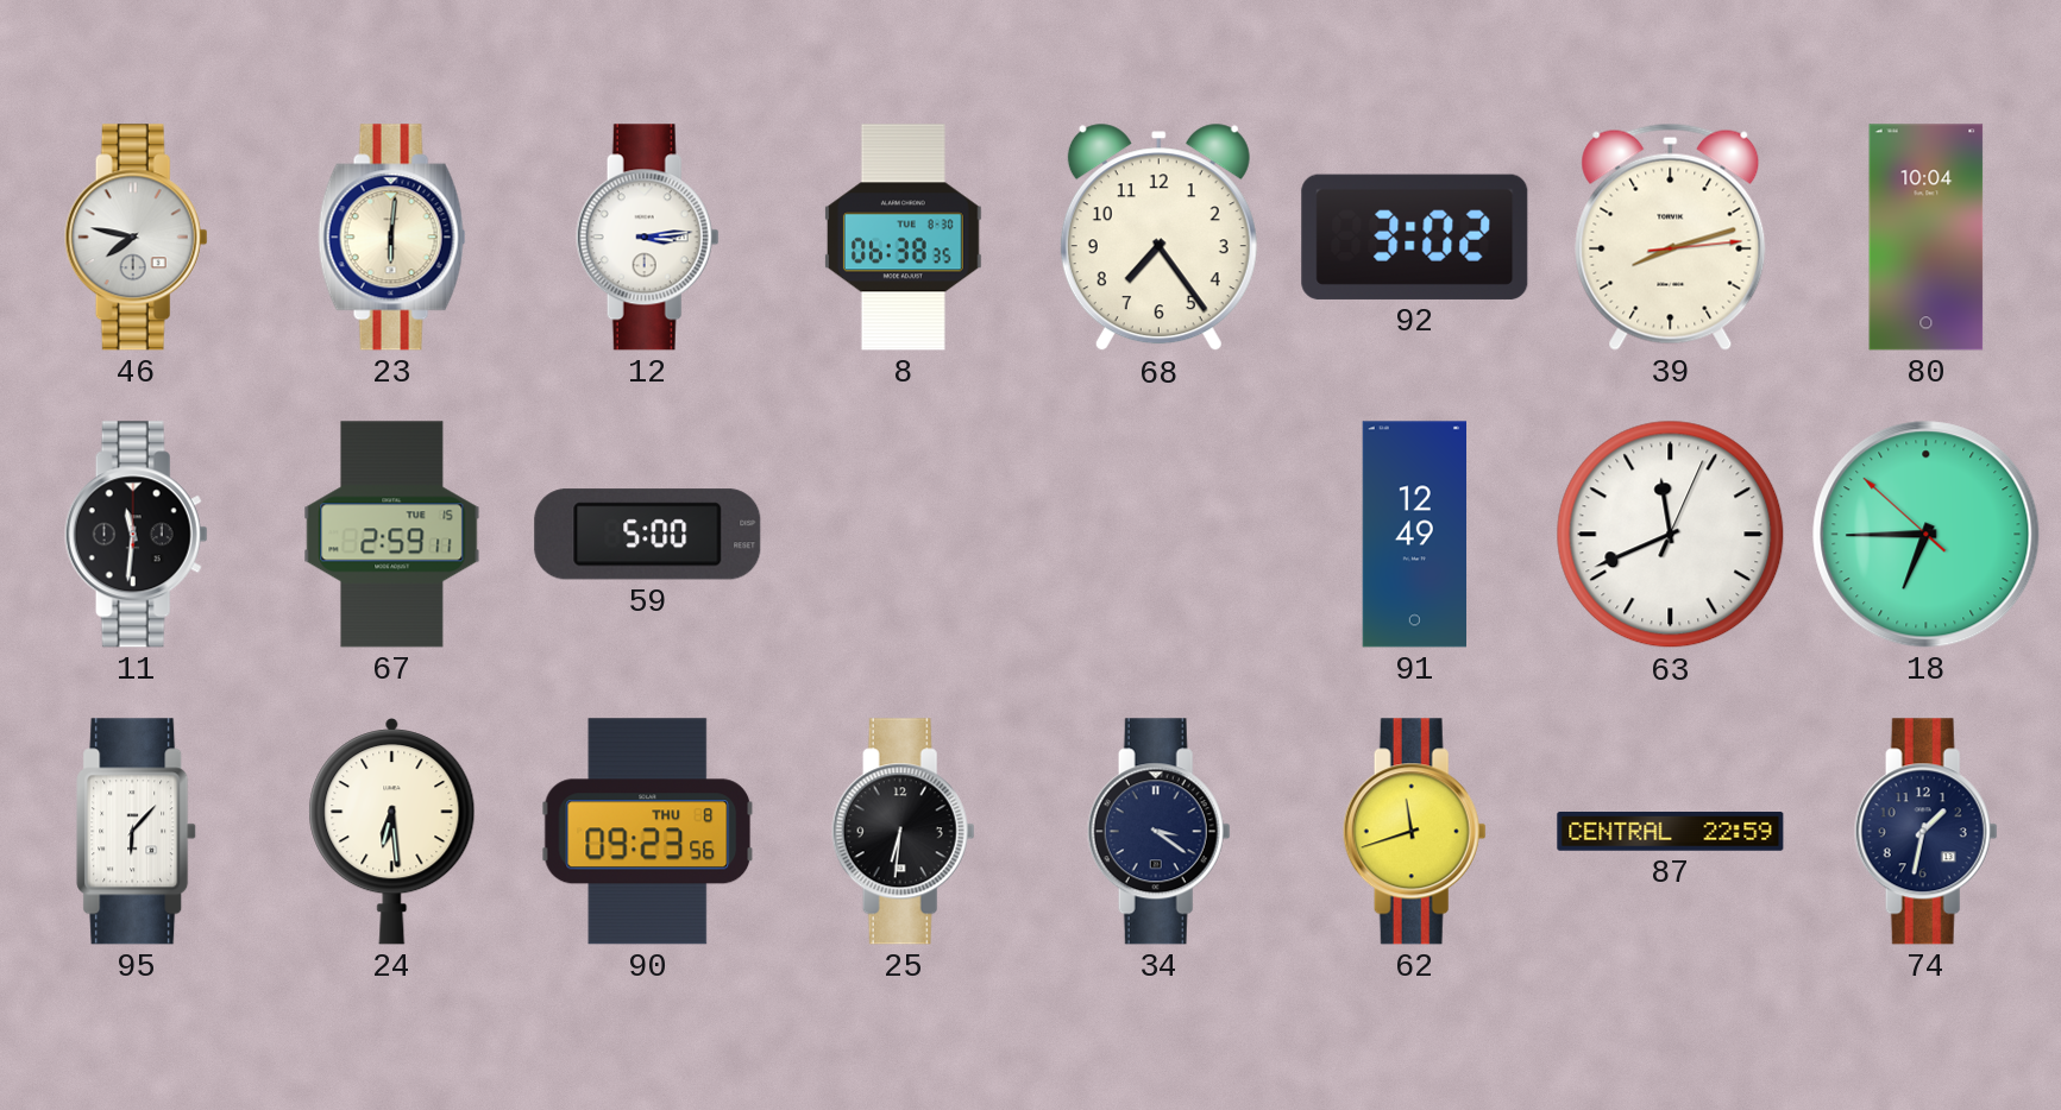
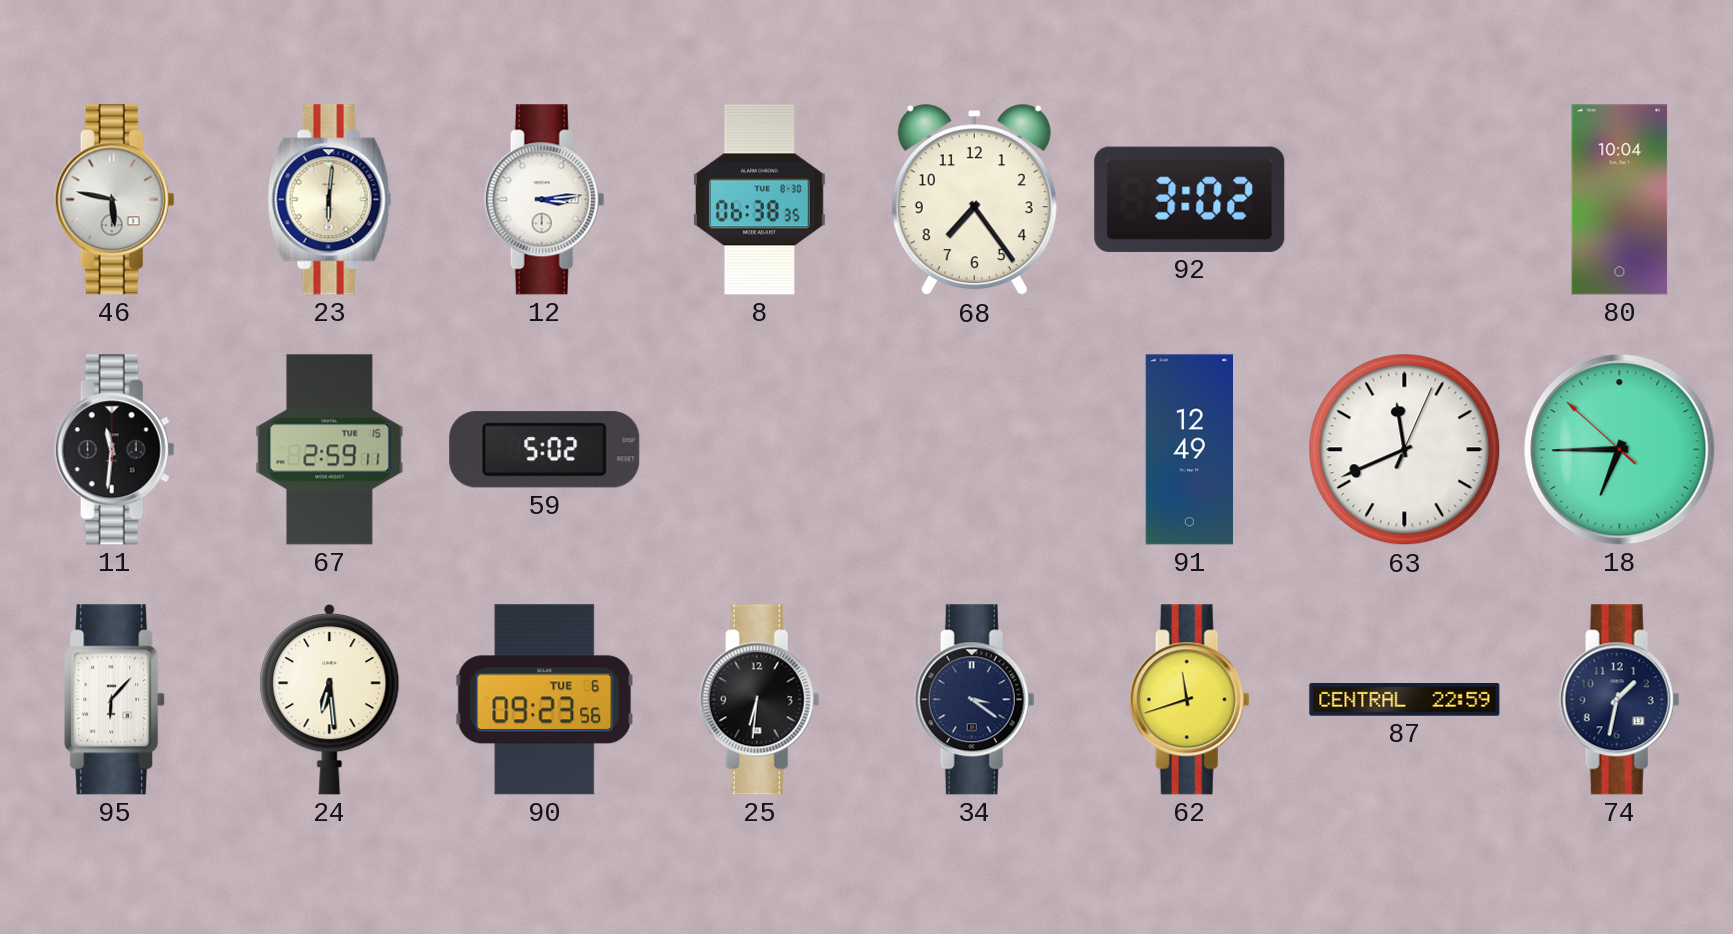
46: 7:47 -> 5:47
39: 8:12 -> none
59: 5:00 -> 5:02
90 date: THU 8 -> TUE 6
